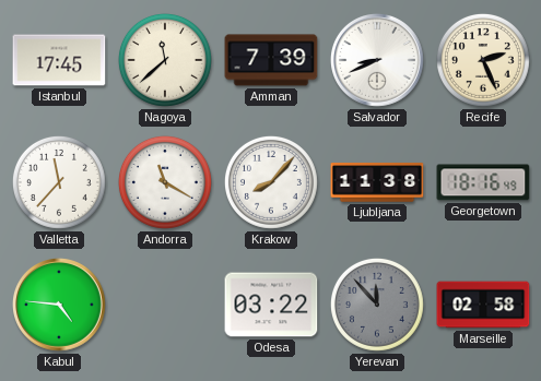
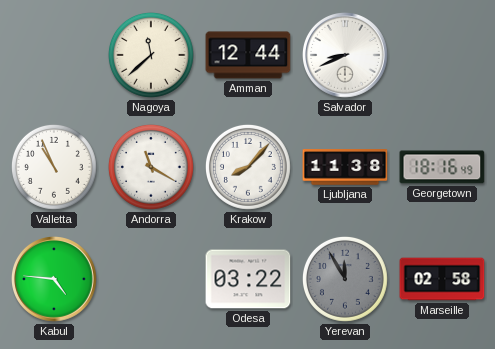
Istanbul: 17:45 -> none
Amman: 7:39 -> 12:44
Recife: 2:26 -> none
Valletta: 11:37 -> 10:56
Yerevan: 11:53 -> 11:55
